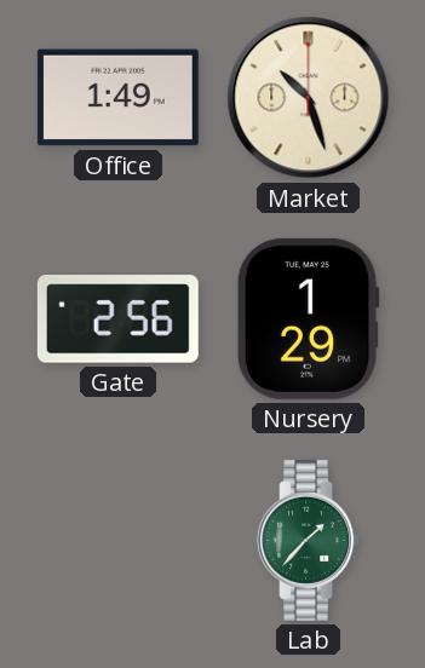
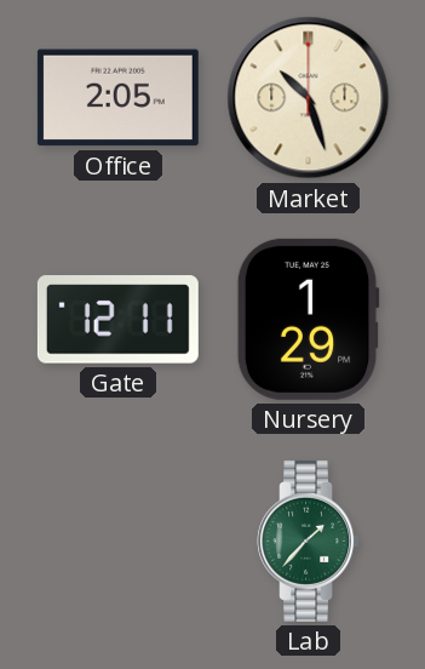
Office: 1:49 -> 2:05
Gate: 2:56 -> 12:11
